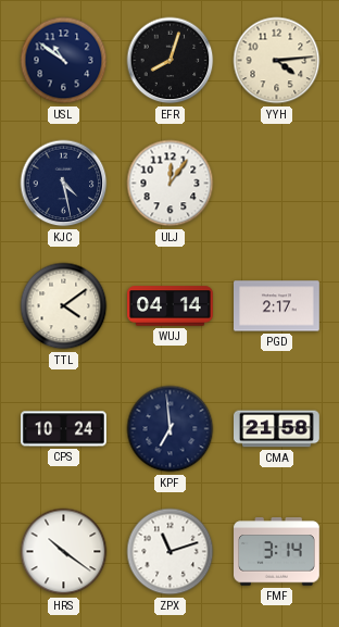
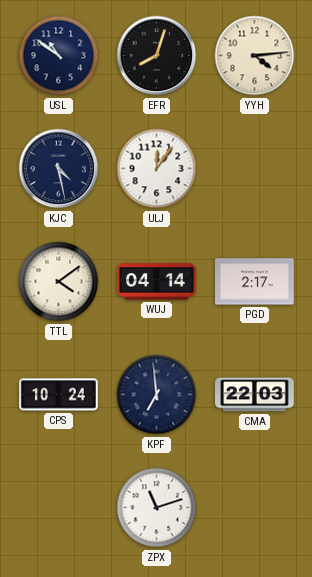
CMA: 21:58 -> 22:03
HRS: 10:21 -> none
FMF: 3:14 -> none
